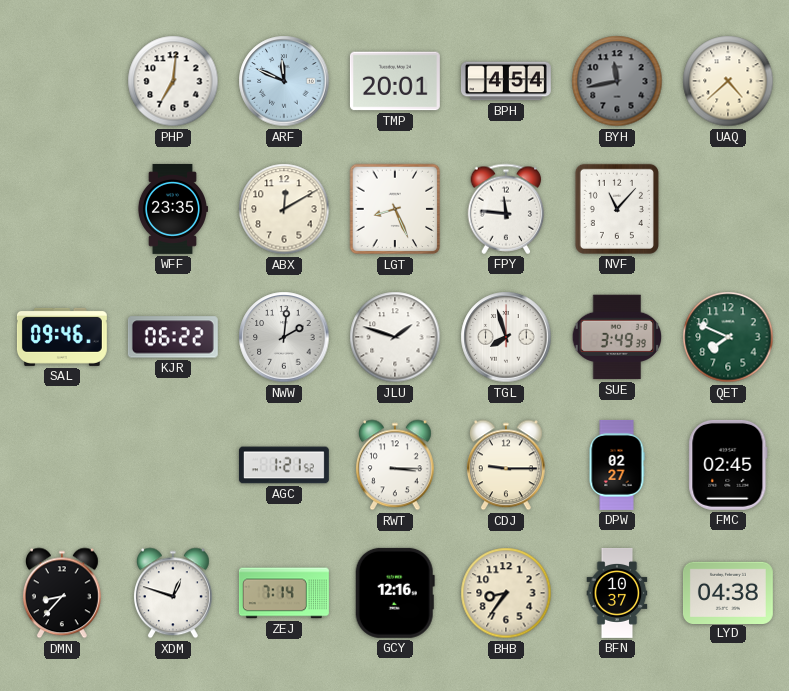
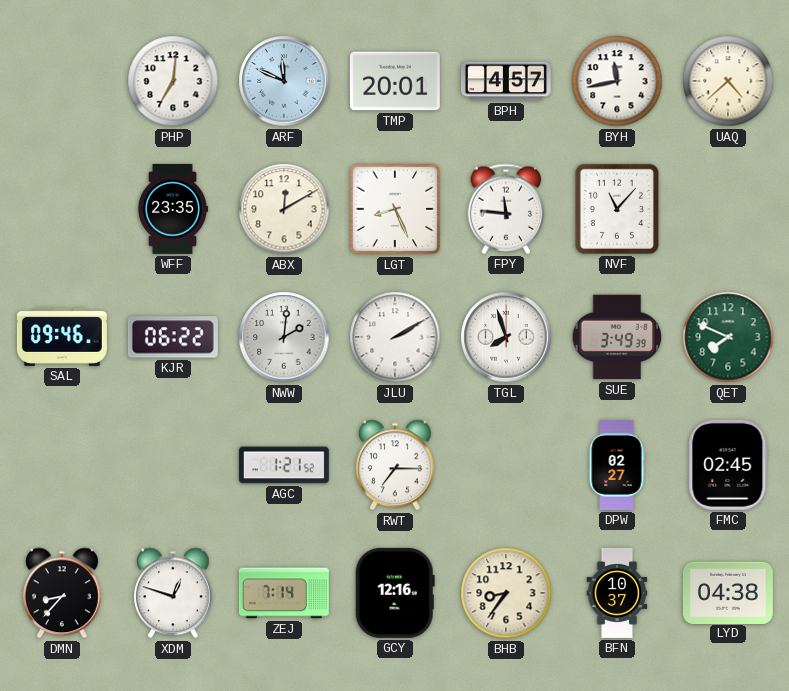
BPH: 4:54 -> 4:57
BYH dial: grey -> white
JLU: 1:48 -> 2:10
RWT: 3:15 -> 7:15
CDJ: 9:15 -> none
